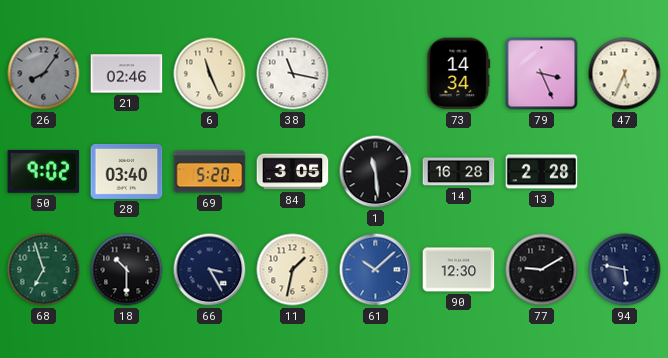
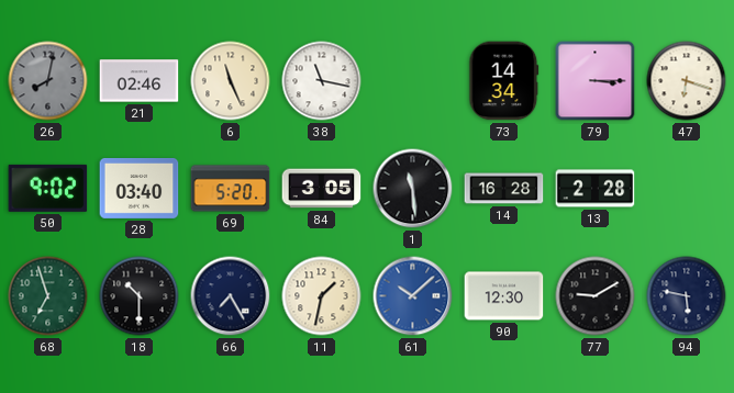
26: 8:06 -> 8:02
79: 3:26 -> 3:15
47: 5:34 -> 6:18
66: 3:25 -> 7:25
